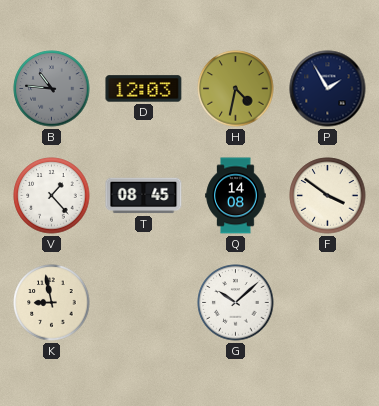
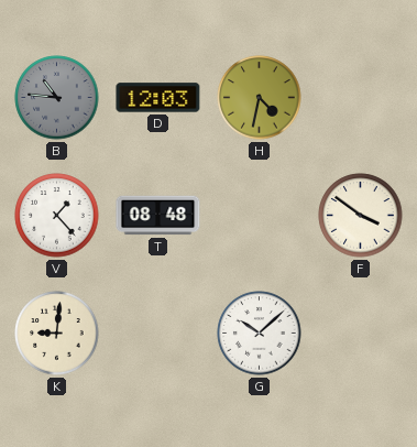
P: 1:55 -> none
T: 08:45 -> 08:48
Q: 14:08 -> none
K: 8:58 -> 9:01
